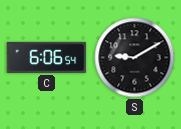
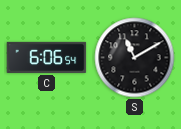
S: 9:10 -> 11:10
